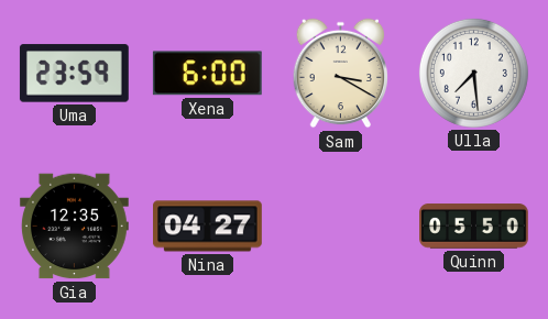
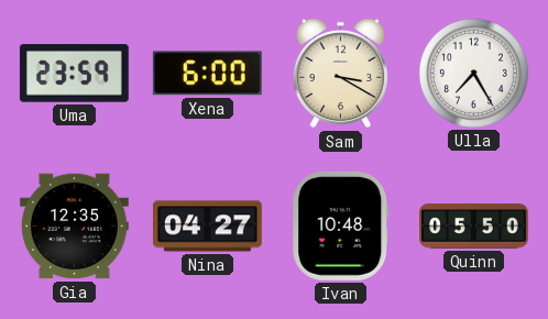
Ulla: 7:29 -> 7:25
Ivan: none -> 10:48
